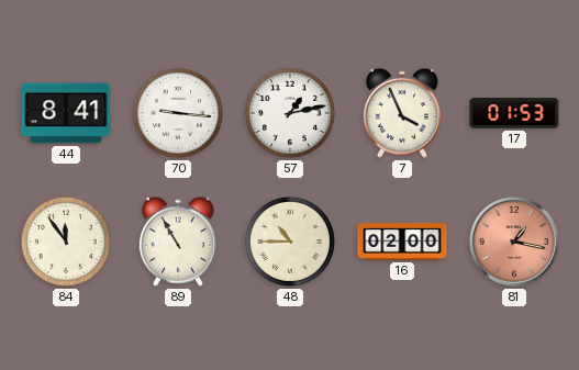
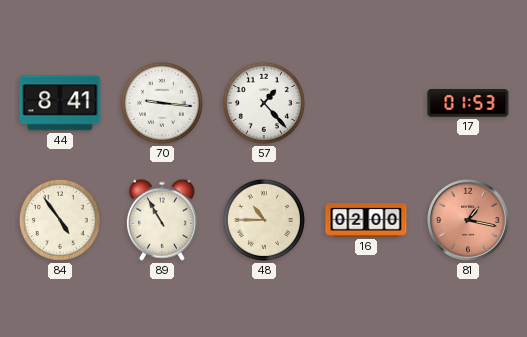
57: 1:13 -> 1:23
7: 3:56 -> none
84: 11:54 -> 4:54
